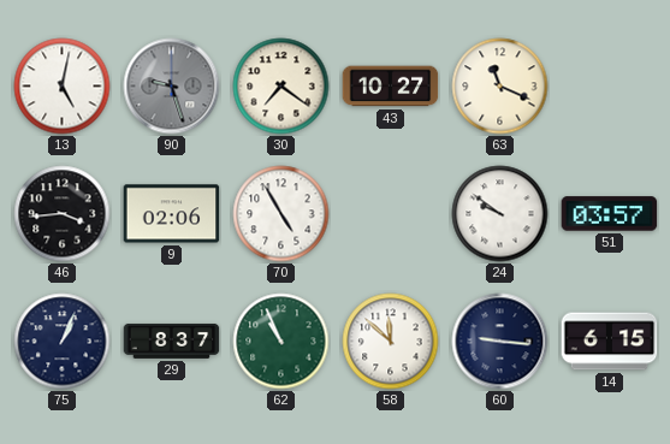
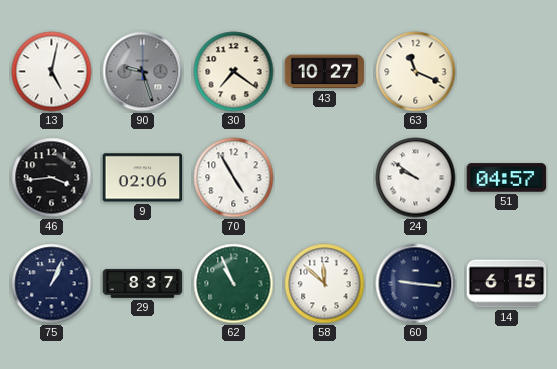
51: 03:57 -> 04:57
